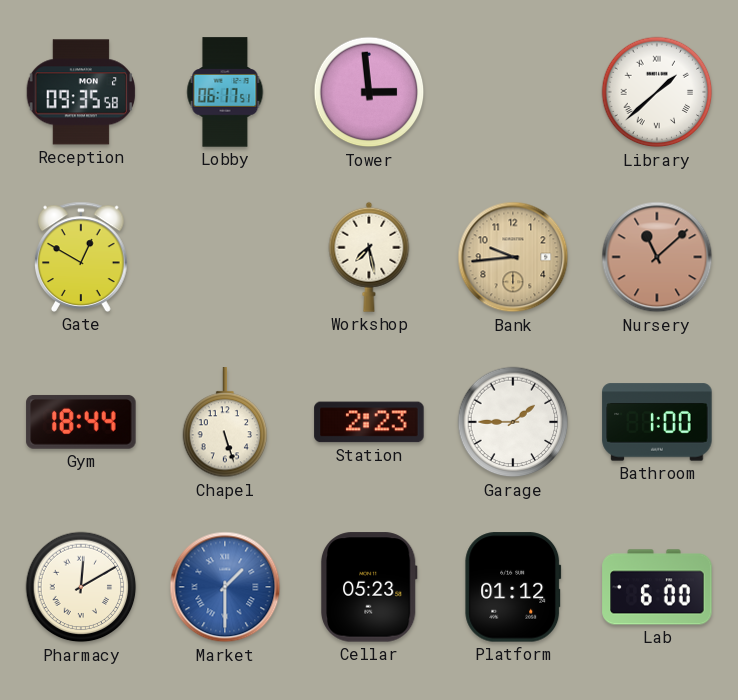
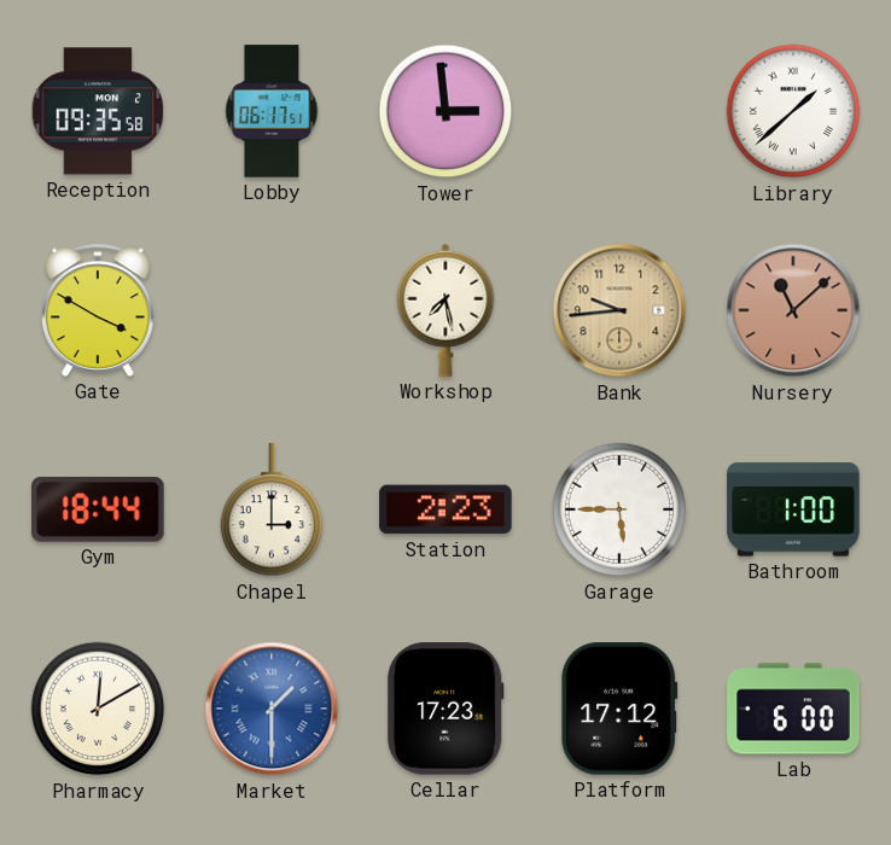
Gate: 12:50 -> 3:50
Chapel: 5:27 -> 3:00
Garage: 1:45 -> 5:45
Cellar: 05:23 -> 17:23
Platform: 01:12 -> 17:12
